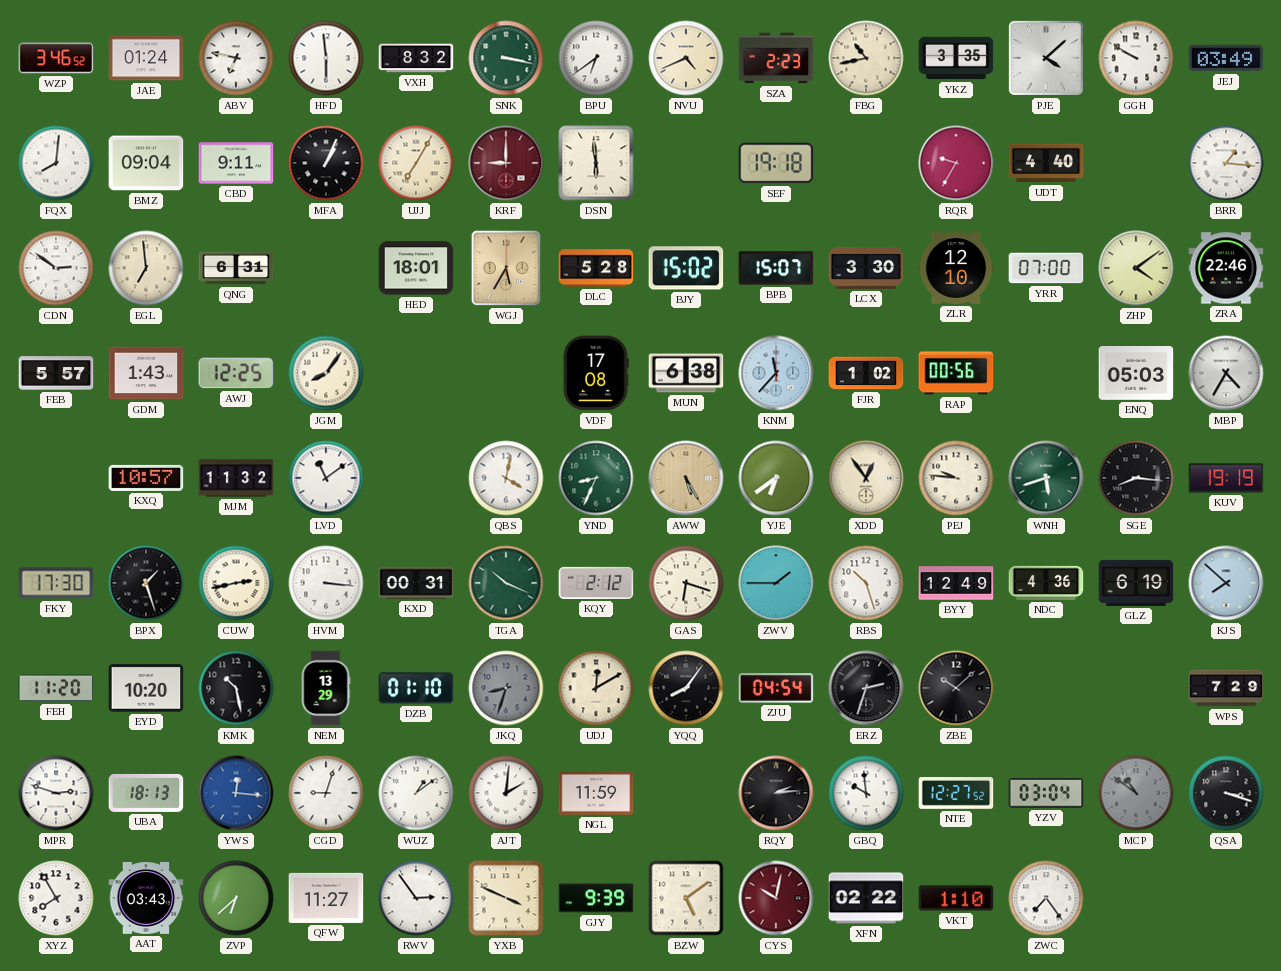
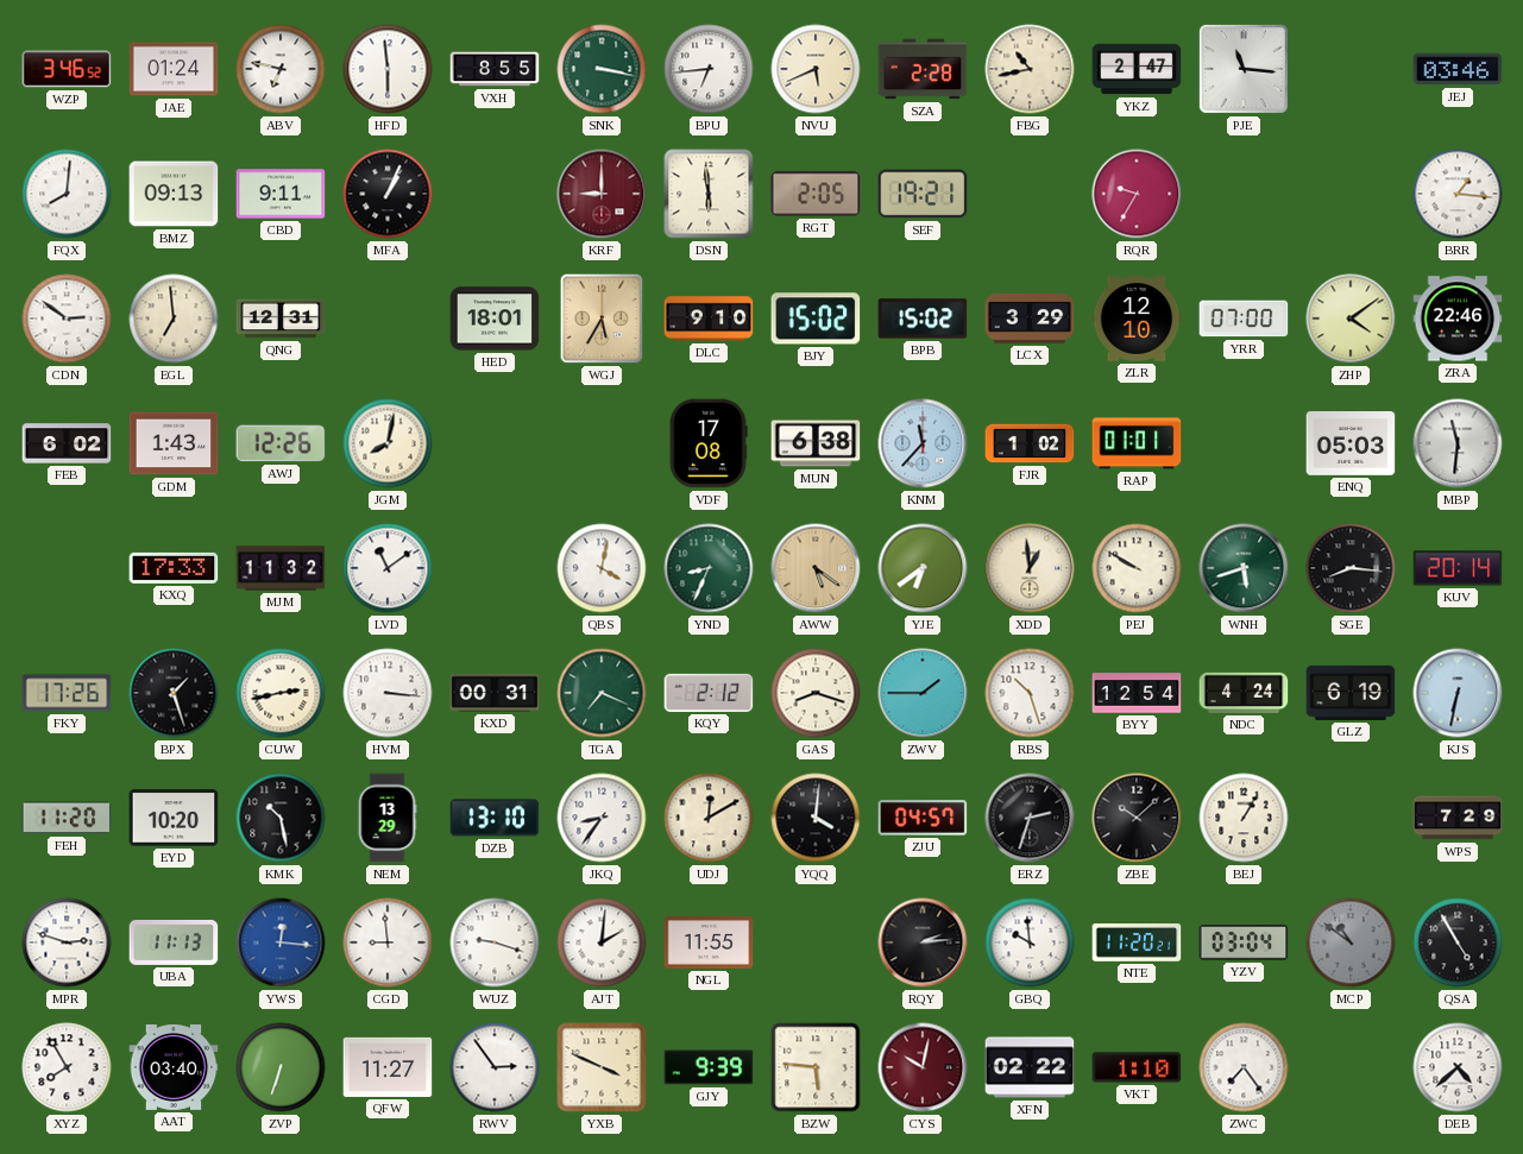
VXH: 8:32 -> 8:55
BPU: 6:39 -> 6:44
NVU: 4:41 -> 5:41
SZA: 2:23 -> 2:28
YKZ: 3:35 -> 2:47
PJE: 4:08 -> 11:16
GGH: 9:50 -> none
JEJ: 03:49 -> 03:46
BMZ: 09:04 -> 09:13
UJJ: 7:05 -> none
RGT: none -> 2:05
SEF: 19:18 -> 19:21
UDT: 4:40 -> none
QNG: 6:31 -> 12:31
DLC: 5:28 -> 9:10
BPB: 15:07 -> 15:02
LCX: 3:30 -> 3:29
FEB: 5:57 -> 6:02
AWJ: 12:25 -> 12:26
JGM: 8:06 -> 8:02
RAP: 00:56 -> 01:01
MBP: 4:35 -> 11:31
KXQ: 10:57 -> 17:33
AWW: 5:25 -> 5:21
XDD: 12:54 -> 12:59
PEJ: 9:46 -> 9:50
KUV: 19:19 -> 20:14
FKY: 17:30 -> 17:26
TGA: 10:19 -> 7:19
GAS: 6:18 -> 8:18
BYY: 12:49 -> 12:54
NDC: 4:36 -> 4:24
KJS: 7:52 -> 6:32
DZB: 01:10 -> 13:10
JKQ: 8:33 -> 8:36
JKQ dial: grey -> white
YQQ: 8:06 -> 4:01
ZJU: 04:54 -> 04:57
BEJ: none -> 1:05
UBA: 18:13 -> 11:13
CGD: 9:03 -> 8:59
WUZ: 1:09 -> 9:18
NGL: 11:59 -> 11:55
NTE: 12:27 -> 11:20
QSA: 3:18 -> 4:55
AAT: 03:43 -> 03:40
ZVP: 6:38 -> 6:33
BZW: 5:09 -> 5:46
DEB: none -> 4:38
